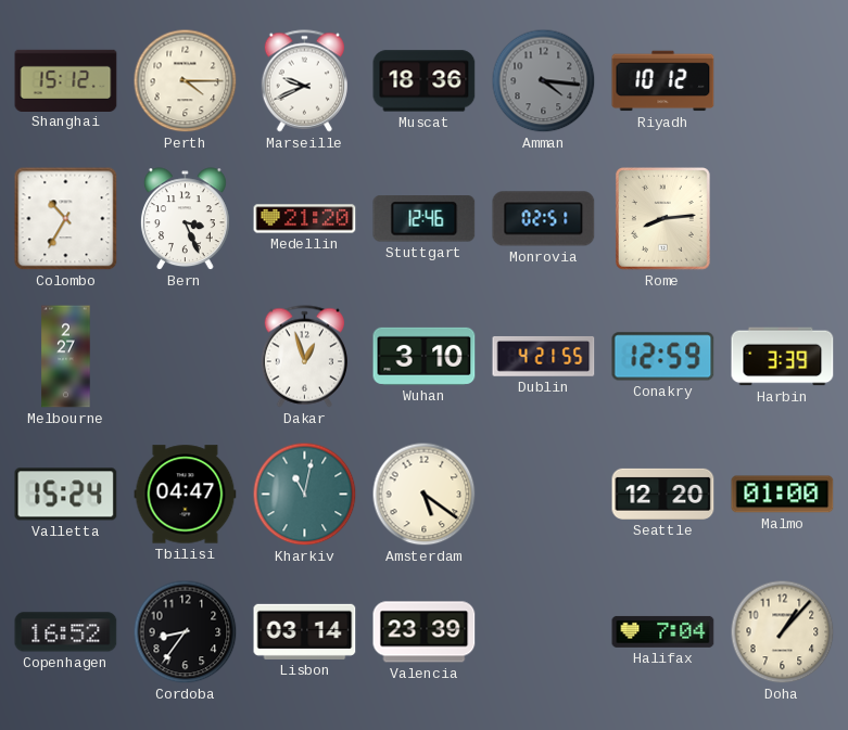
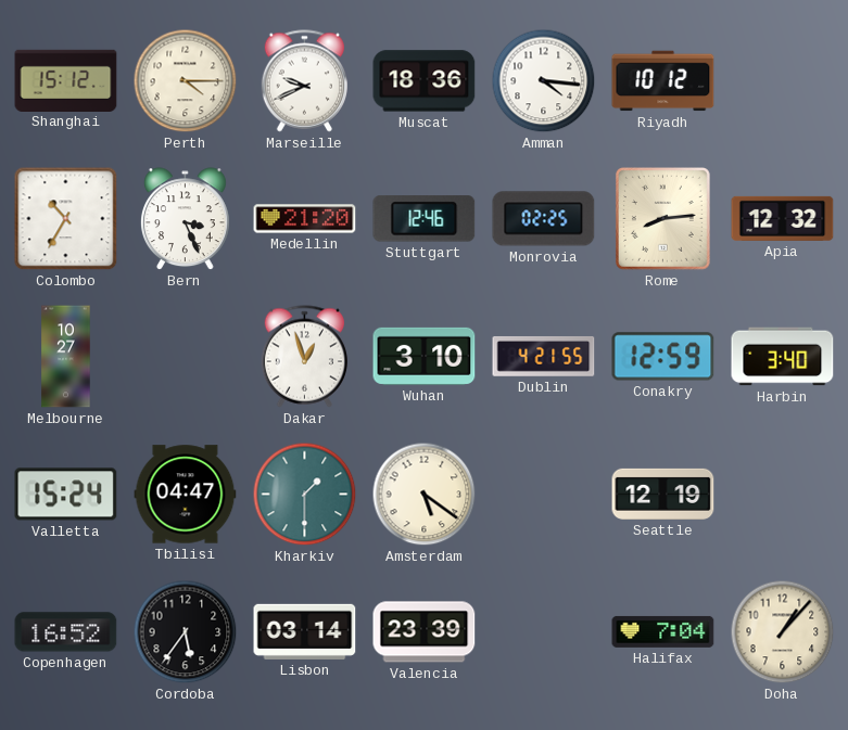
Amman dial: grey -> white
Monrovia: 02:51 -> 02:25
Apia: none -> 12:32
Melbourne: 2:27 -> 10:27
Harbin: 3:39 -> 3:40
Kharkiv: 11:02 -> 1:30
Seattle: 12:20 -> 12:19
Malmo: 01:00 -> none
Cordoba: 8:36 -> 5:36
